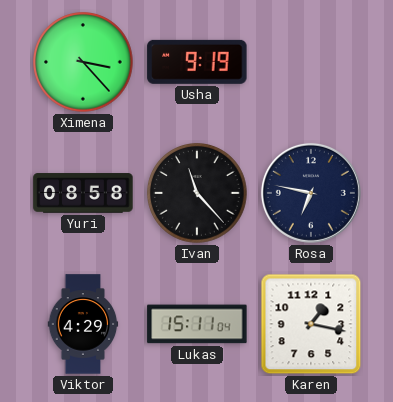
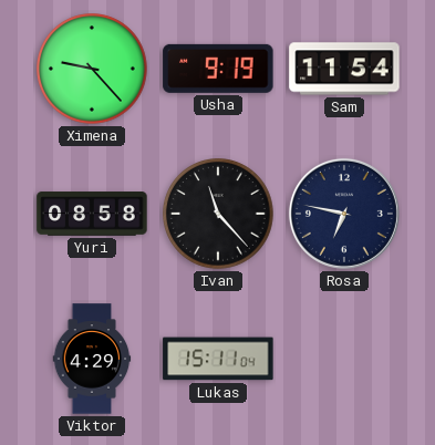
Ximena: 3:23 -> 9:23
Sam: none -> 11:54
Karen: 1:17 -> none
